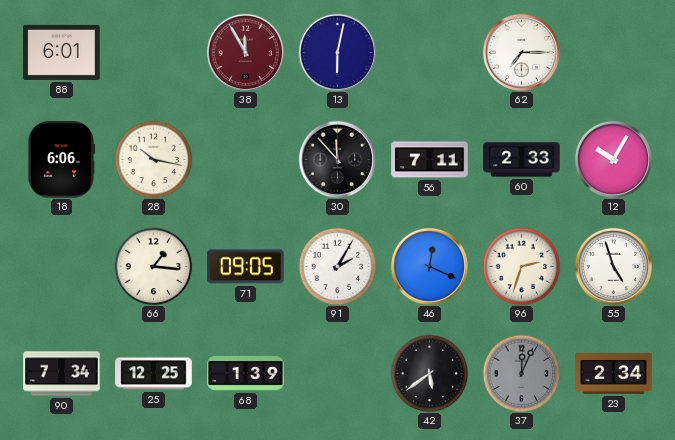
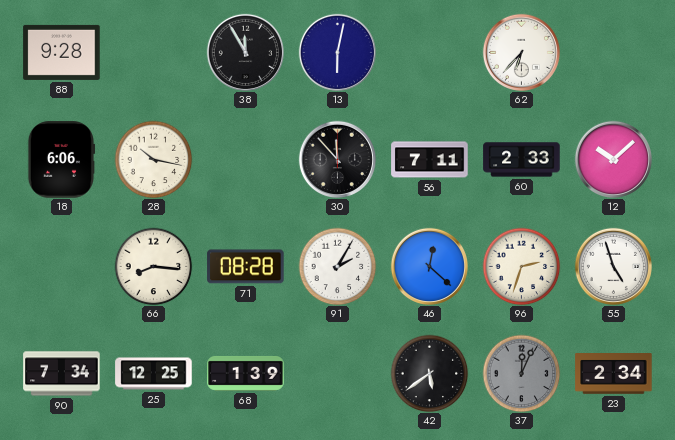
88: 6:01 -> 9:28
38 dial: burgundy -> black
62: 7:15 -> 6:37
12: 10:05 -> 10:08
66: 1:16 -> 8:16
71: 09:05 -> 08:28
46: 12:19 -> 12:22
